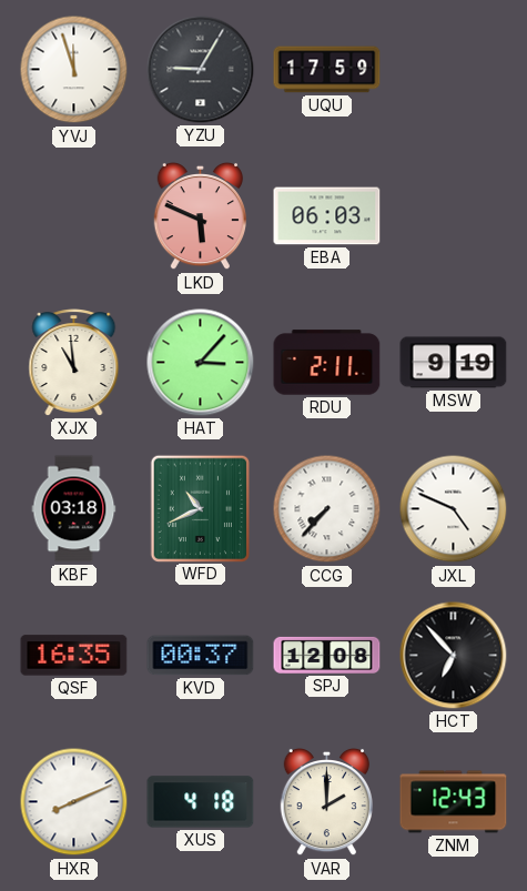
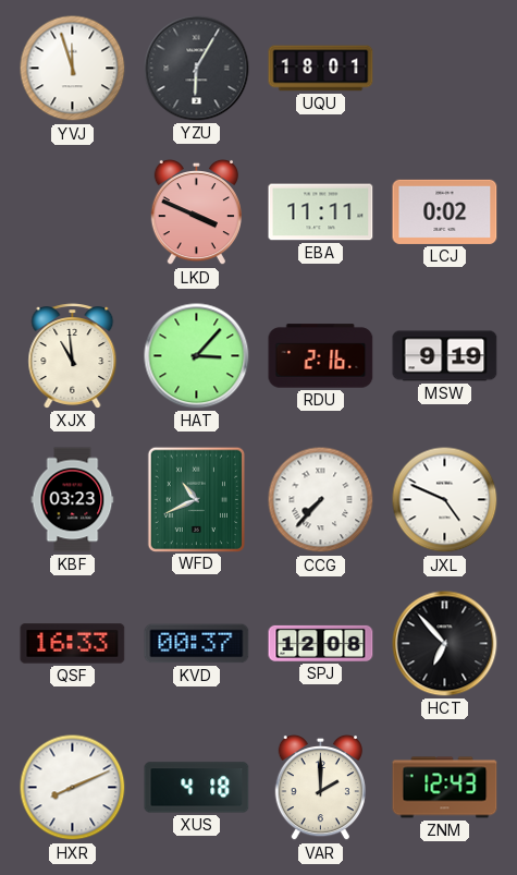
YZU: 9:05 -> 6:05
UQU: 17:59 -> 18:01
LKD: 5:49 -> 3:49
EBA: 06:03 -> 11:11
LCJ: none -> 0:02
RDU: 2:11 -> 2:16
KBF: 03:18 -> 03:23
QSF: 16:35 -> 16:33
